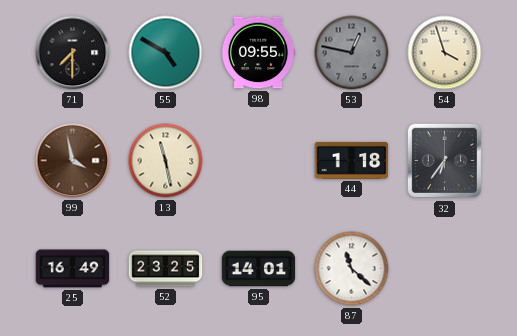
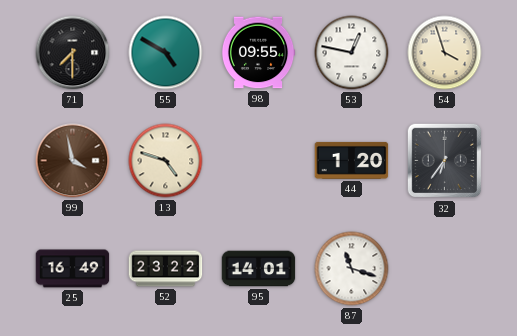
53 dial: grey -> white
13: 11:28 -> 4:48
44: 1:18 -> 1:20
52: 23:25 -> 23:22
87: 11:22 -> 11:18
